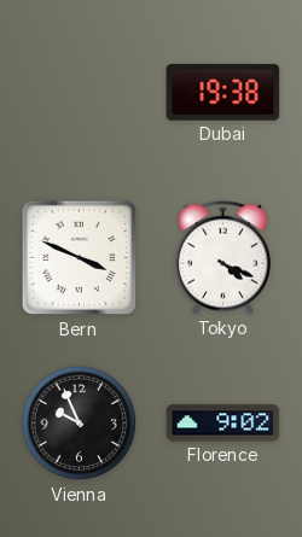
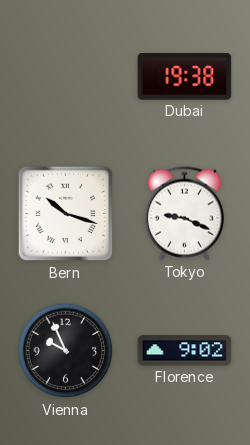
Bern: 3:49 -> 10:18
Tokyo: 4:19 -> 9:19
